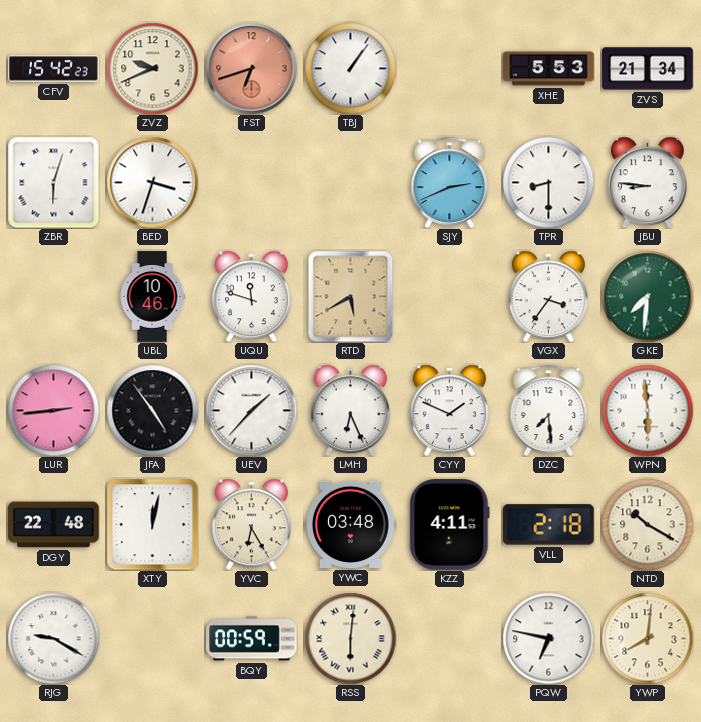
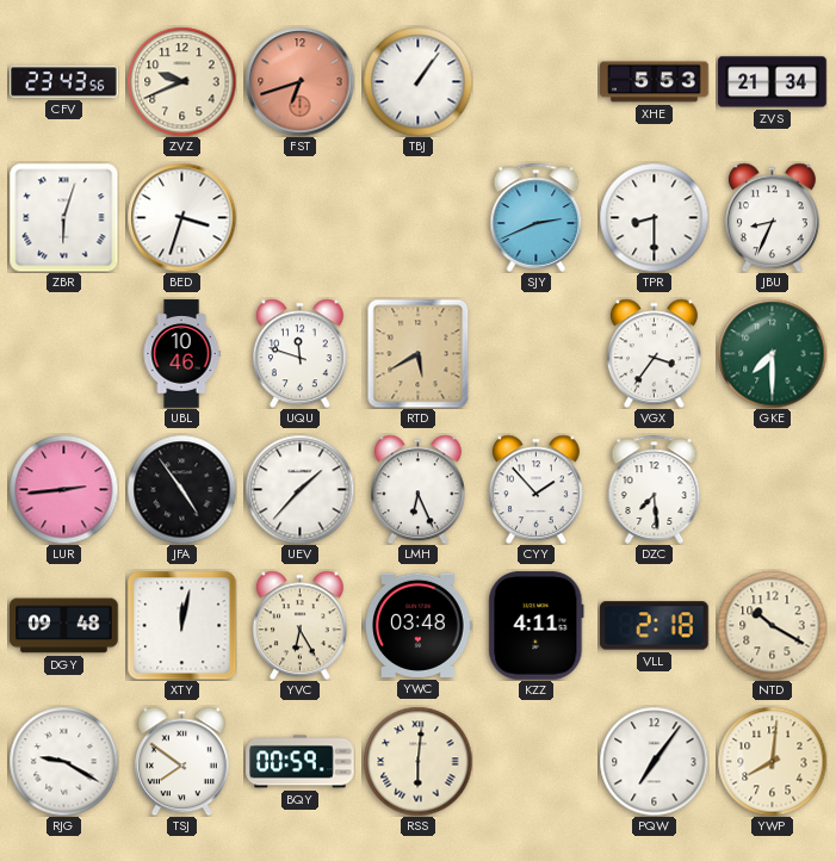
CFV: 15:42 -> 23:43
JBU: 8:46 -> 8:34
GKE: 7:31 -> 7:30
CYY: 1:49 -> 1:53
WPN: 5:59 -> none
DGY: 22:48 -> 09:48
TSJ: none -> 7:51
PQW: 6:47 -> 7:06
